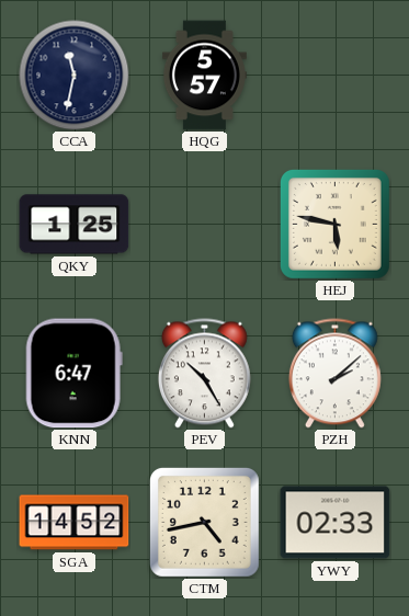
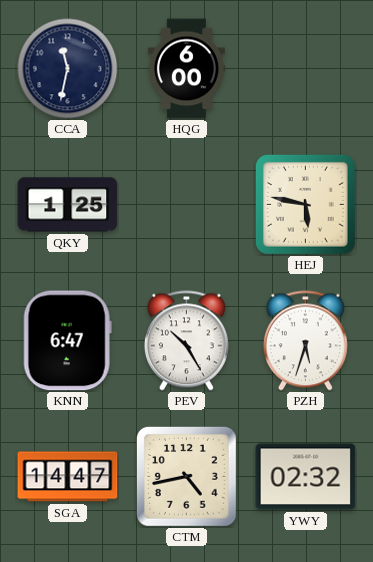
HQG: 5:57 -> 6:00
PZH: 2:08 -> 5:33
SGA: 14:52 -> 14:47
YWY: 02:33 -> 02:32
